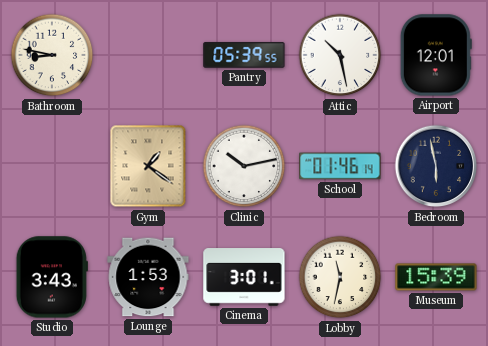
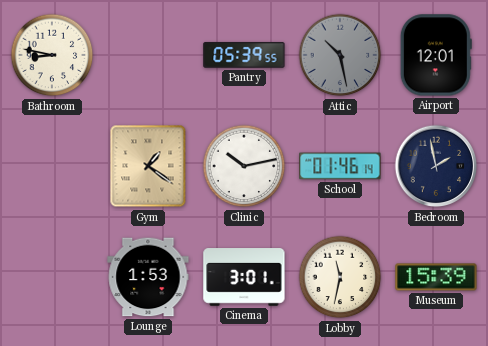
Attic dial: white -> grey
Bedroom: 5:58 -> 1:58
Studio: 3:43 -> none
